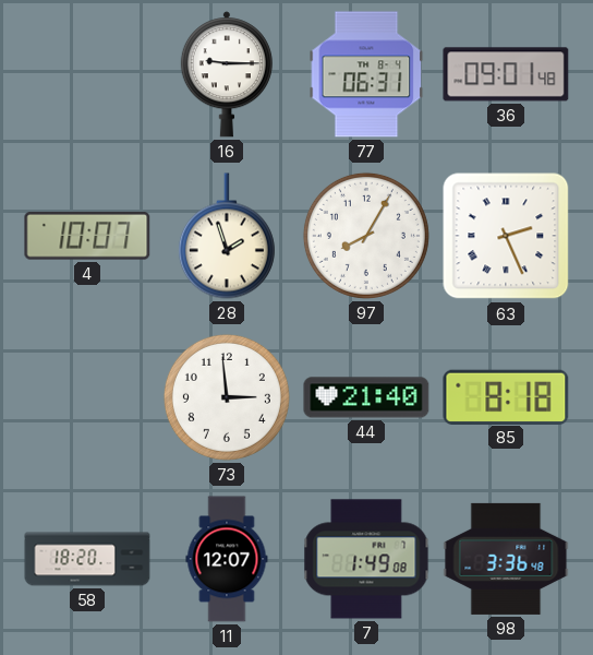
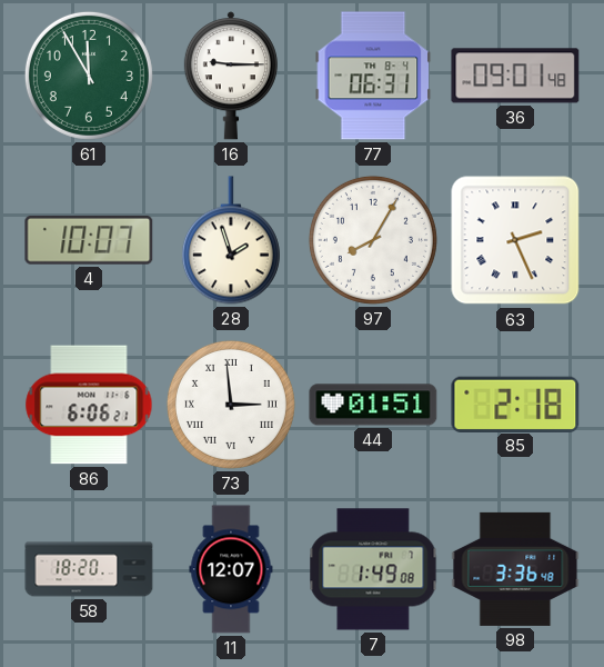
61: none -> 11:55
86: none -> 6:06
73 numerals: Arabic -> Roman
44: 21:40 -> 01:51
85: 8:18 -> 2:18
